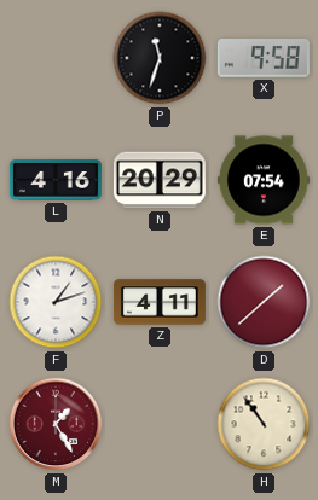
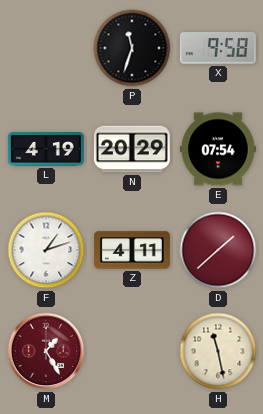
L: 4:16 -> 4:19
H: 10:54 -> 11:28
